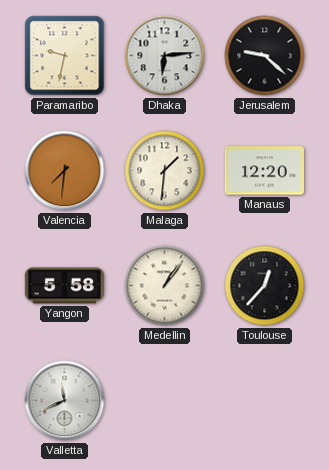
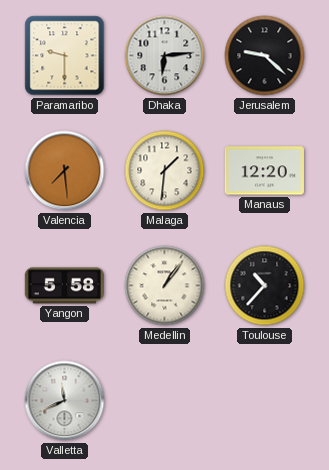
Paramaribo: 9:32 -> 9:30
Valencia: 7:31 -> 7:29
Toulouse: 12:37 -> 10:37
